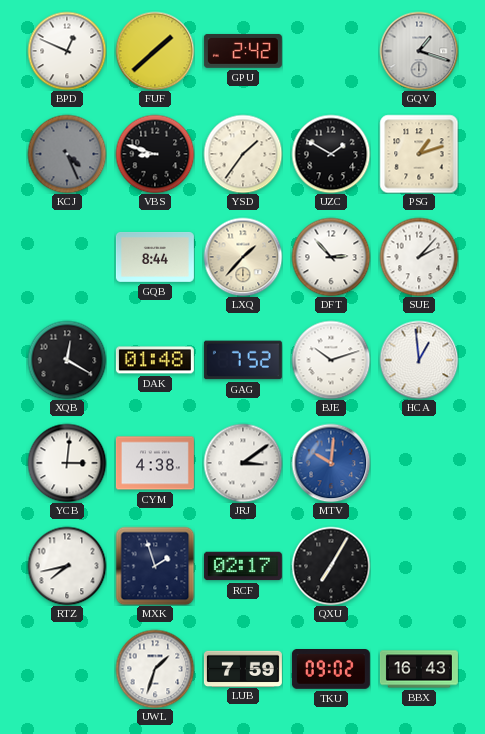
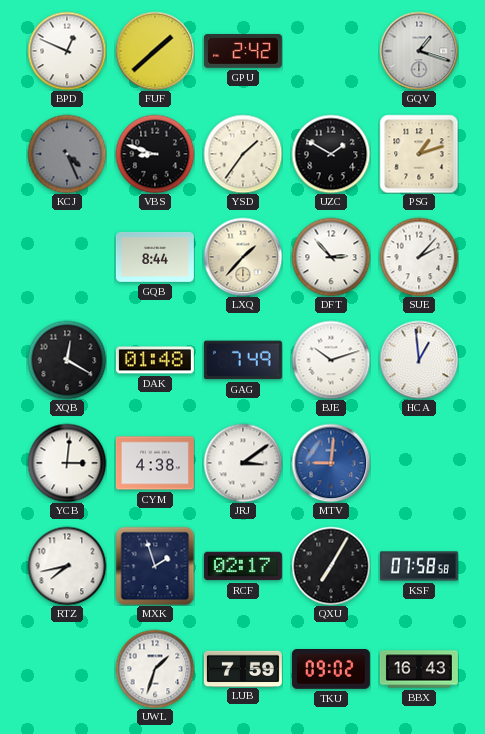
GAG: 7:52 -> 7:49
MTV: 10:01 -> 9:01
KSF: none -> 07:58
